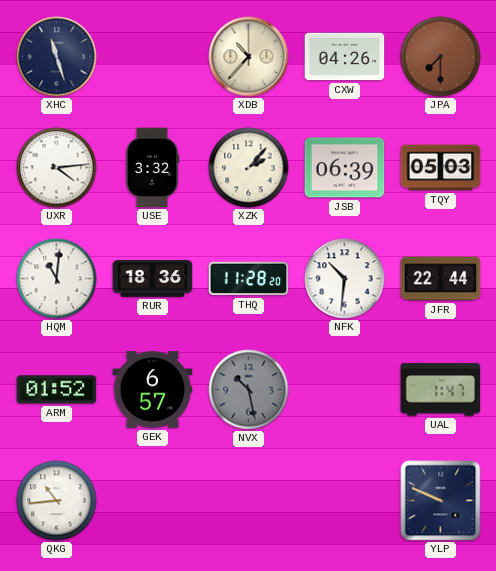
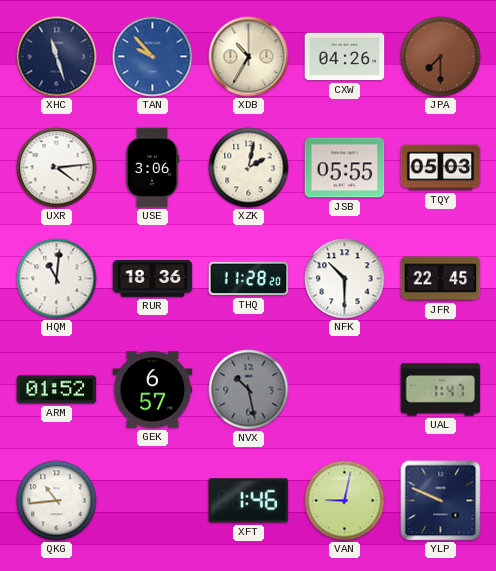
TAN: none -> 9:53
XDB: 10:37 -> 10:35
USE: 3:32 -> 3:06
XZK: 2:07 -> 2:02
JSB: 06:39 -> 05:55
NFK: 10:31 -> 10:30
JFR: 22:44 -> 22:45
XFT: none -> 1:46
VAN: none -> 9:02
